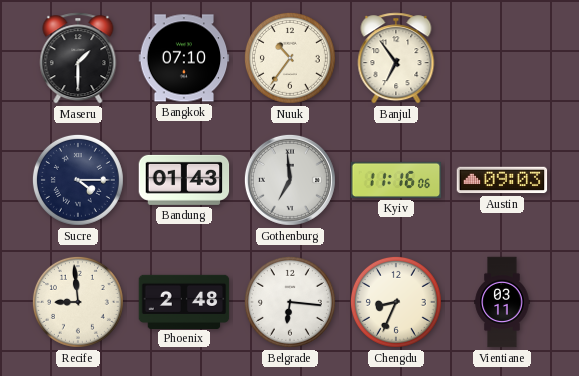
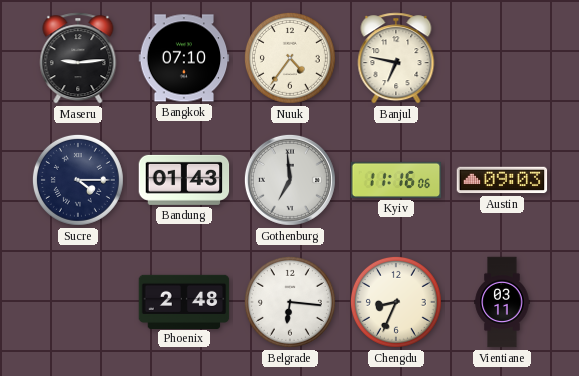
Maseru: 1:30 -> 9:14
Nuuk: 10:36 -> 4:36
Banjul: 6:54 -> 6:47
Recife: 8:59 -> none
